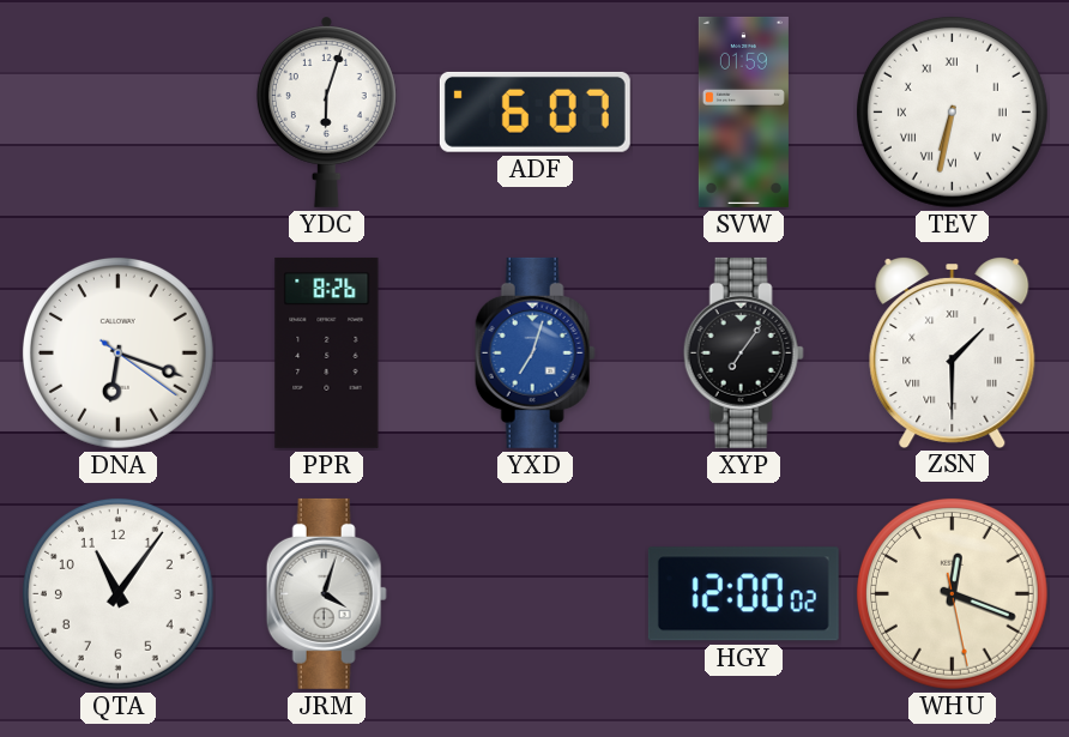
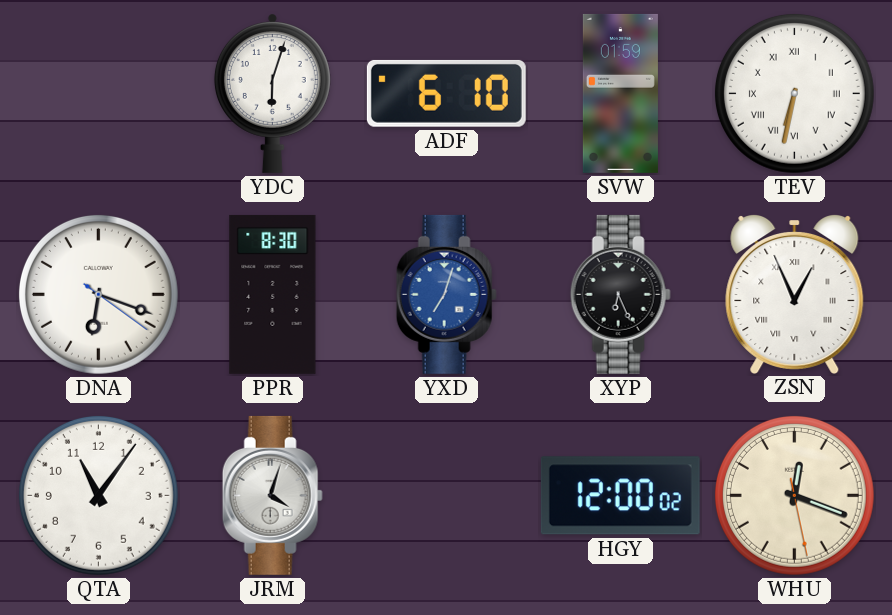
ADF: 6:07 -> 6:10
PPR: 8:26 -> 8:30
XYP: 7:06 -> 6:26
ZSN: 1:30 -> 12:56
